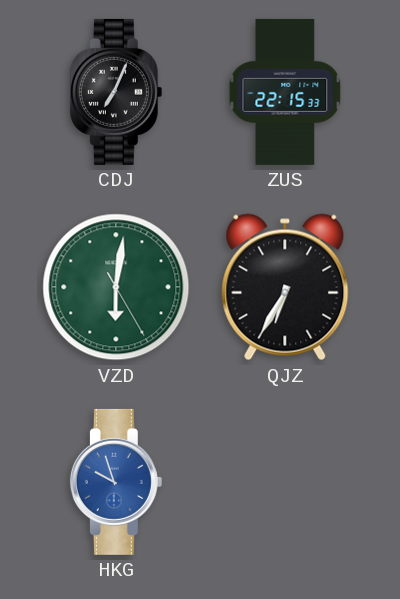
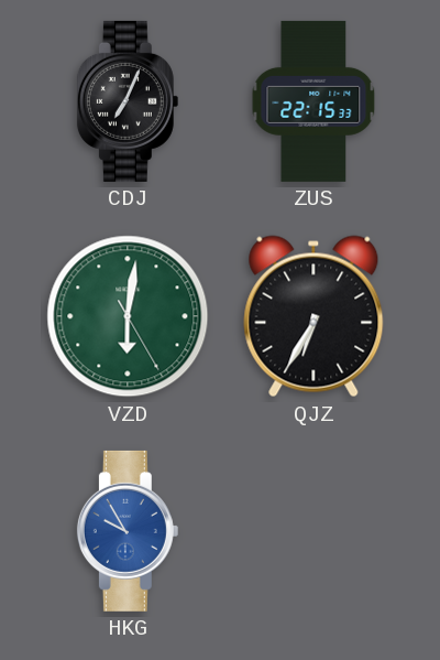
HKG: 9:57 -> 9:55
